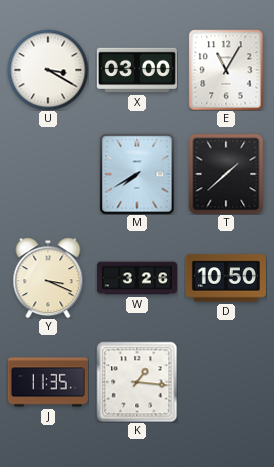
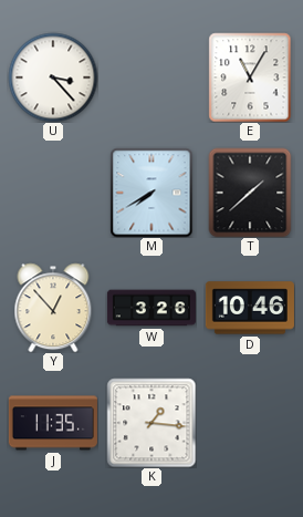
U: 3:20 -> 3:23
X: 03:00 -> none
Y: 3:19 -> 12:53
D: 10:50 -> 10:46
